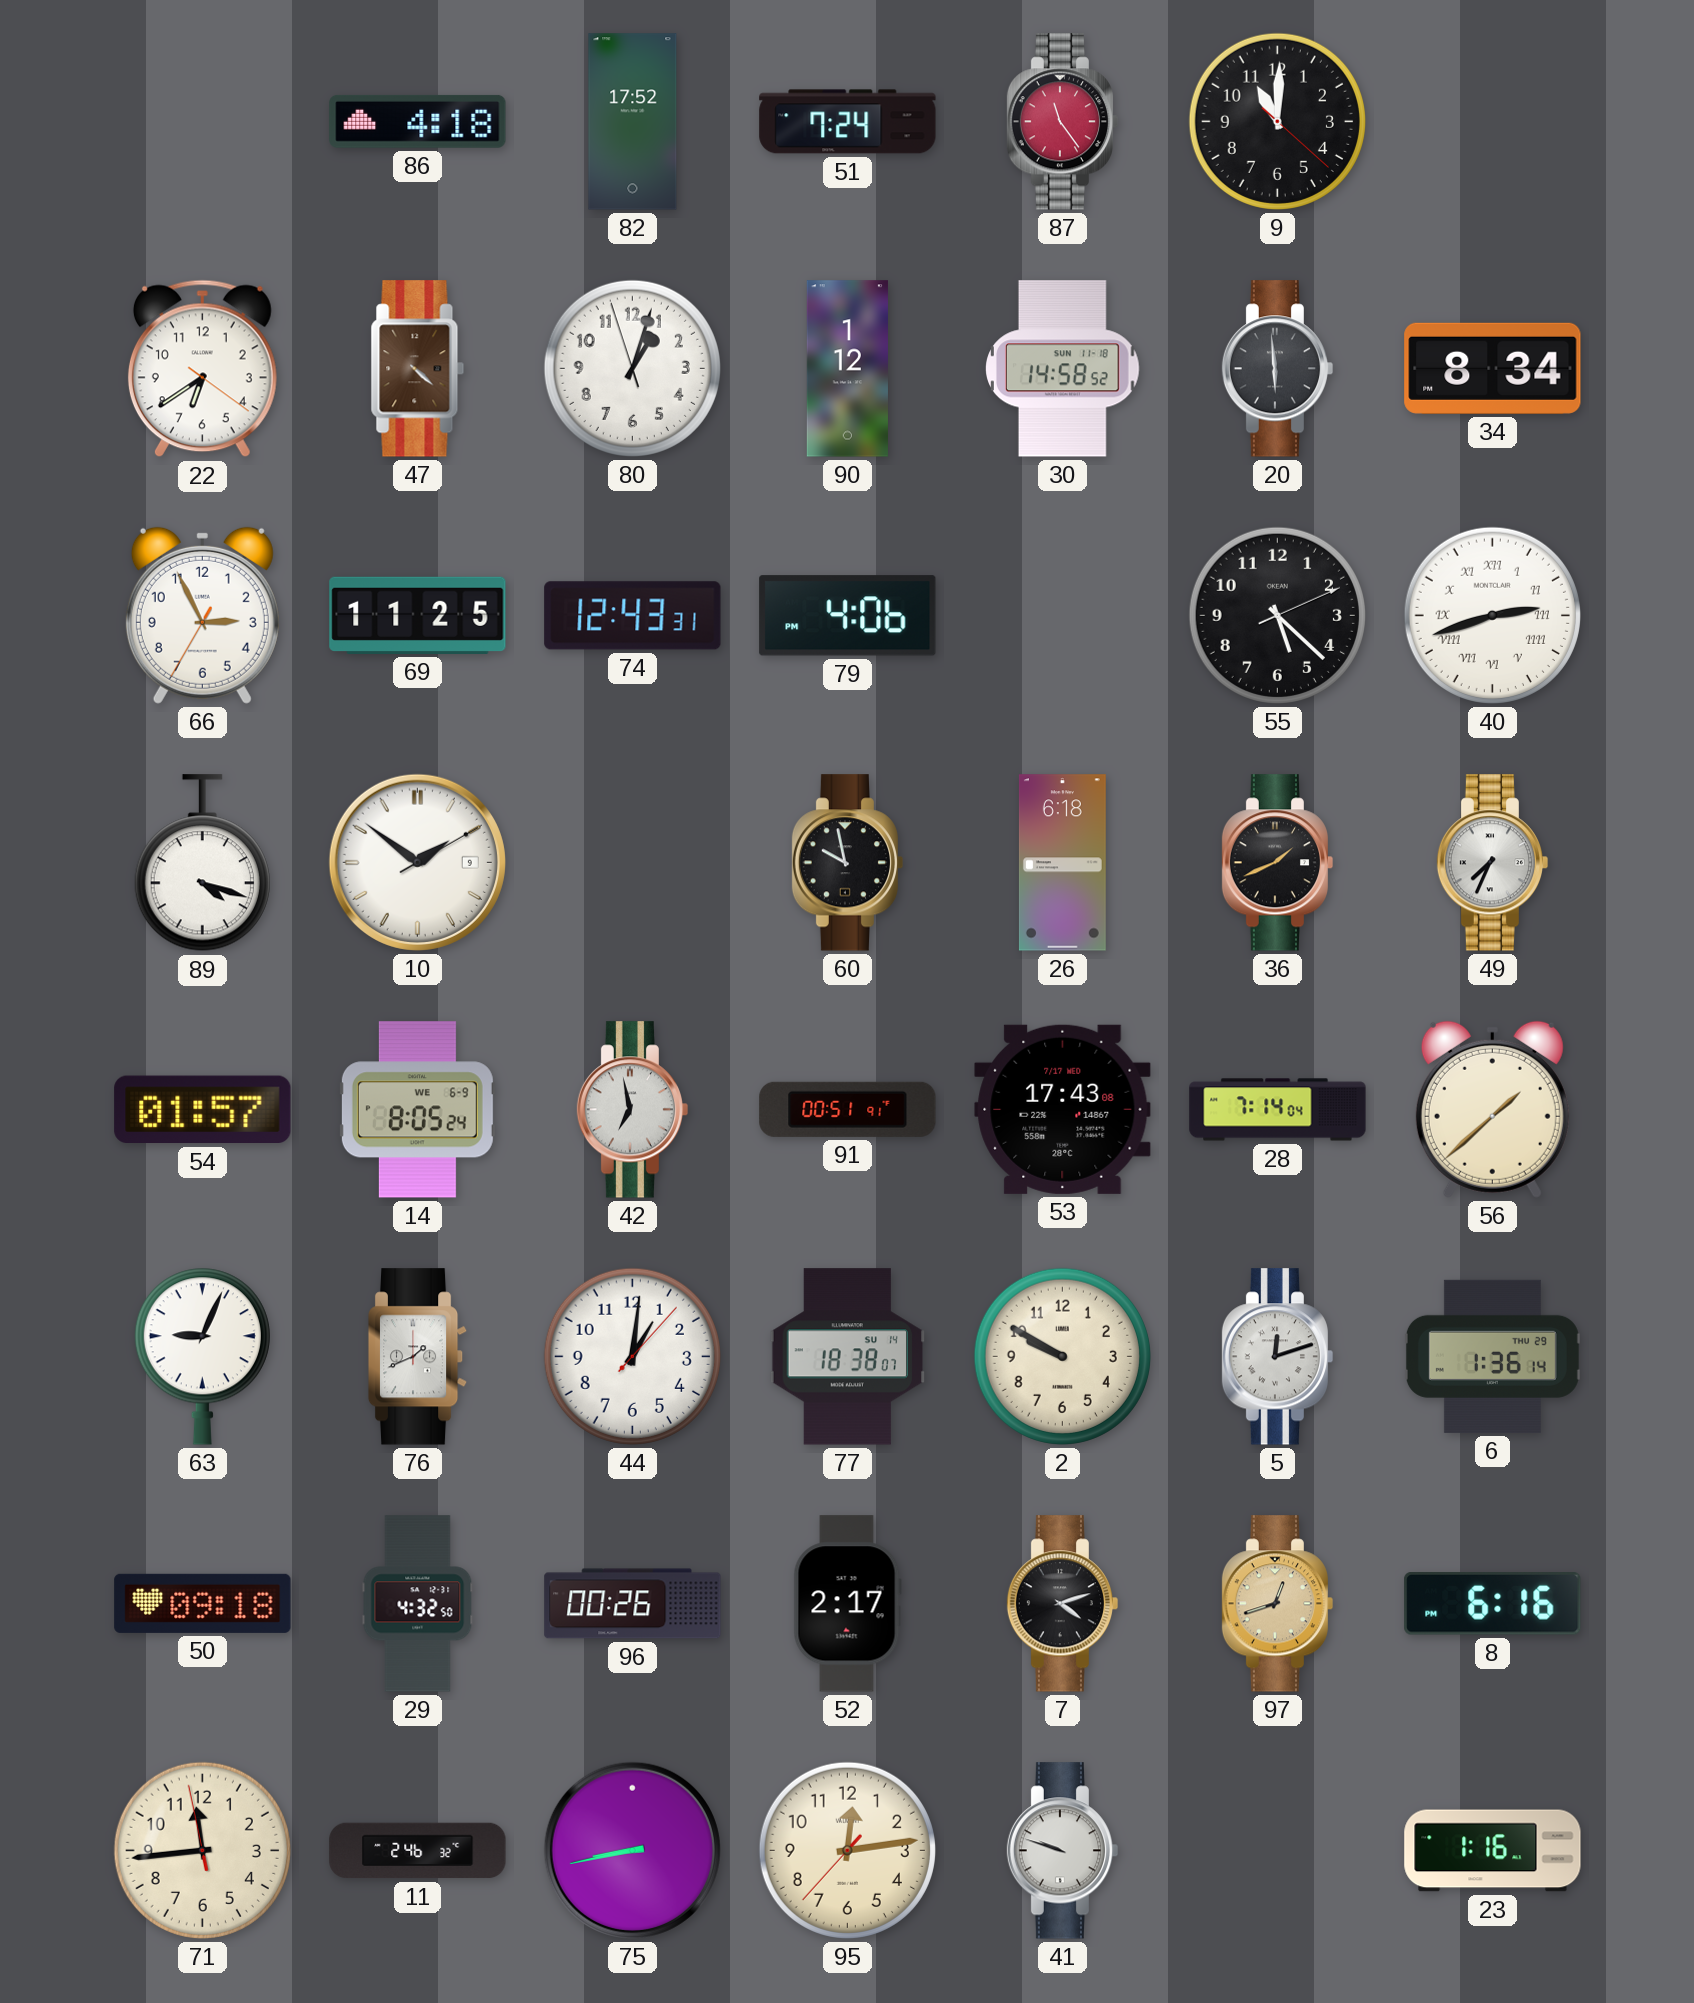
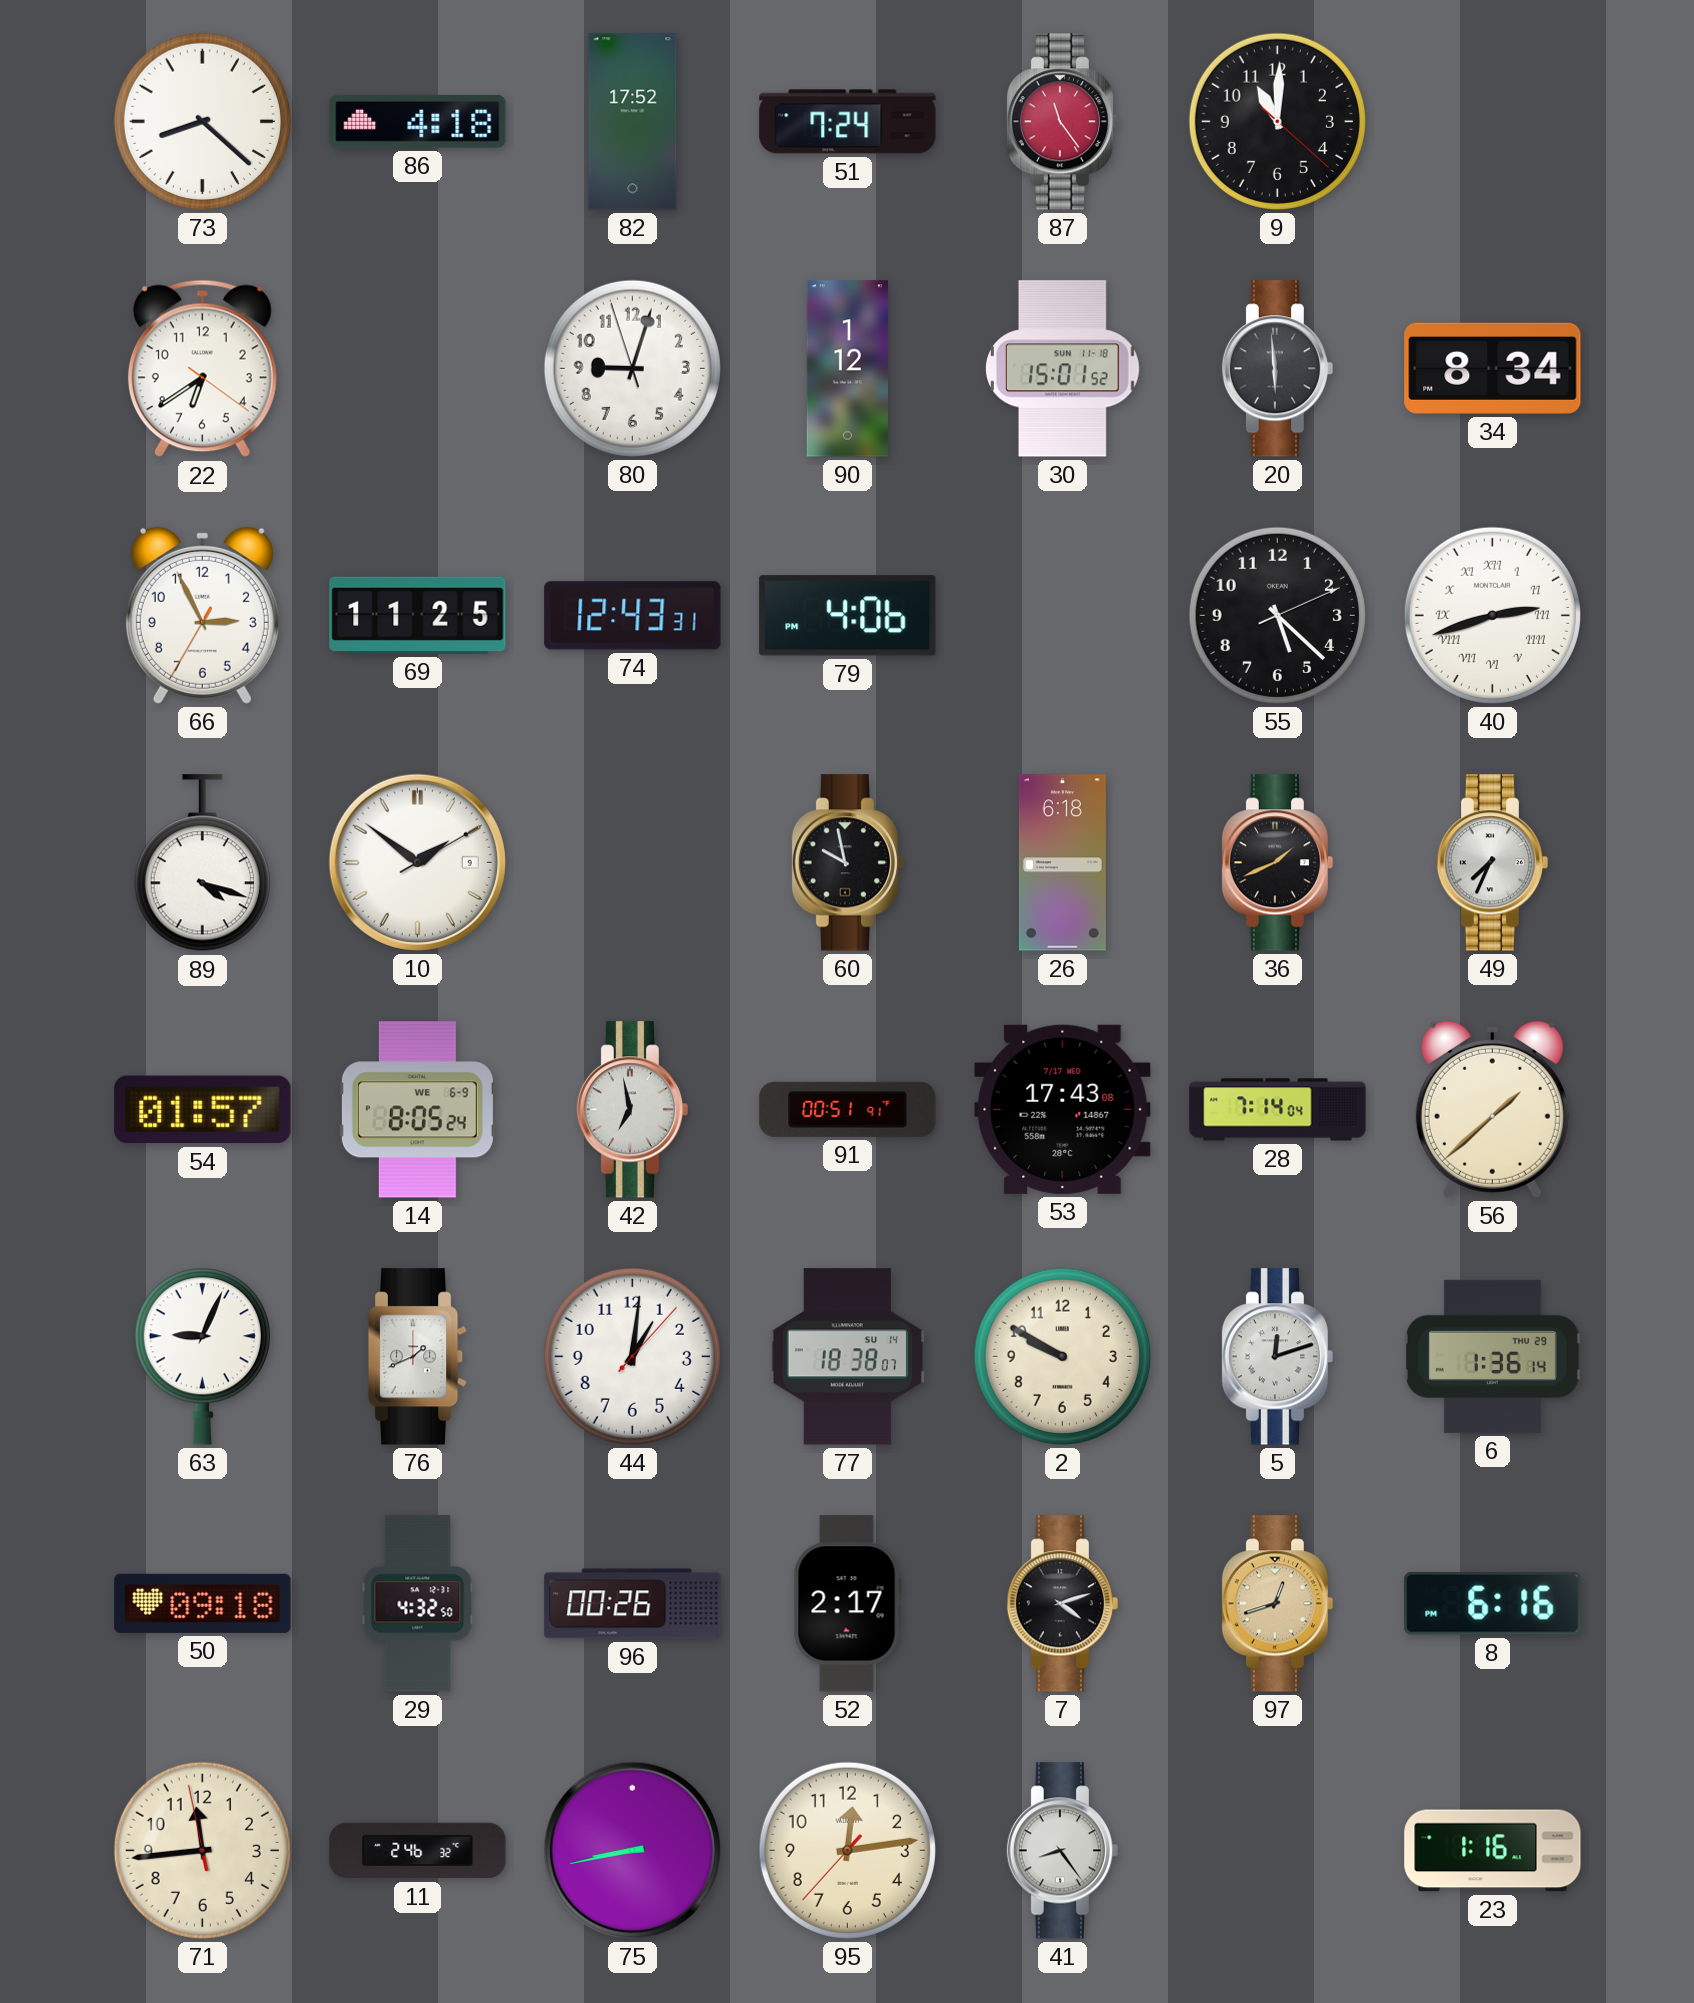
73: none -> 8:22
47: 4:22 -> none
80: 1:02 -> 9:02
30: 14:58 -> 15:01
41: 9:48 -> 8:24
